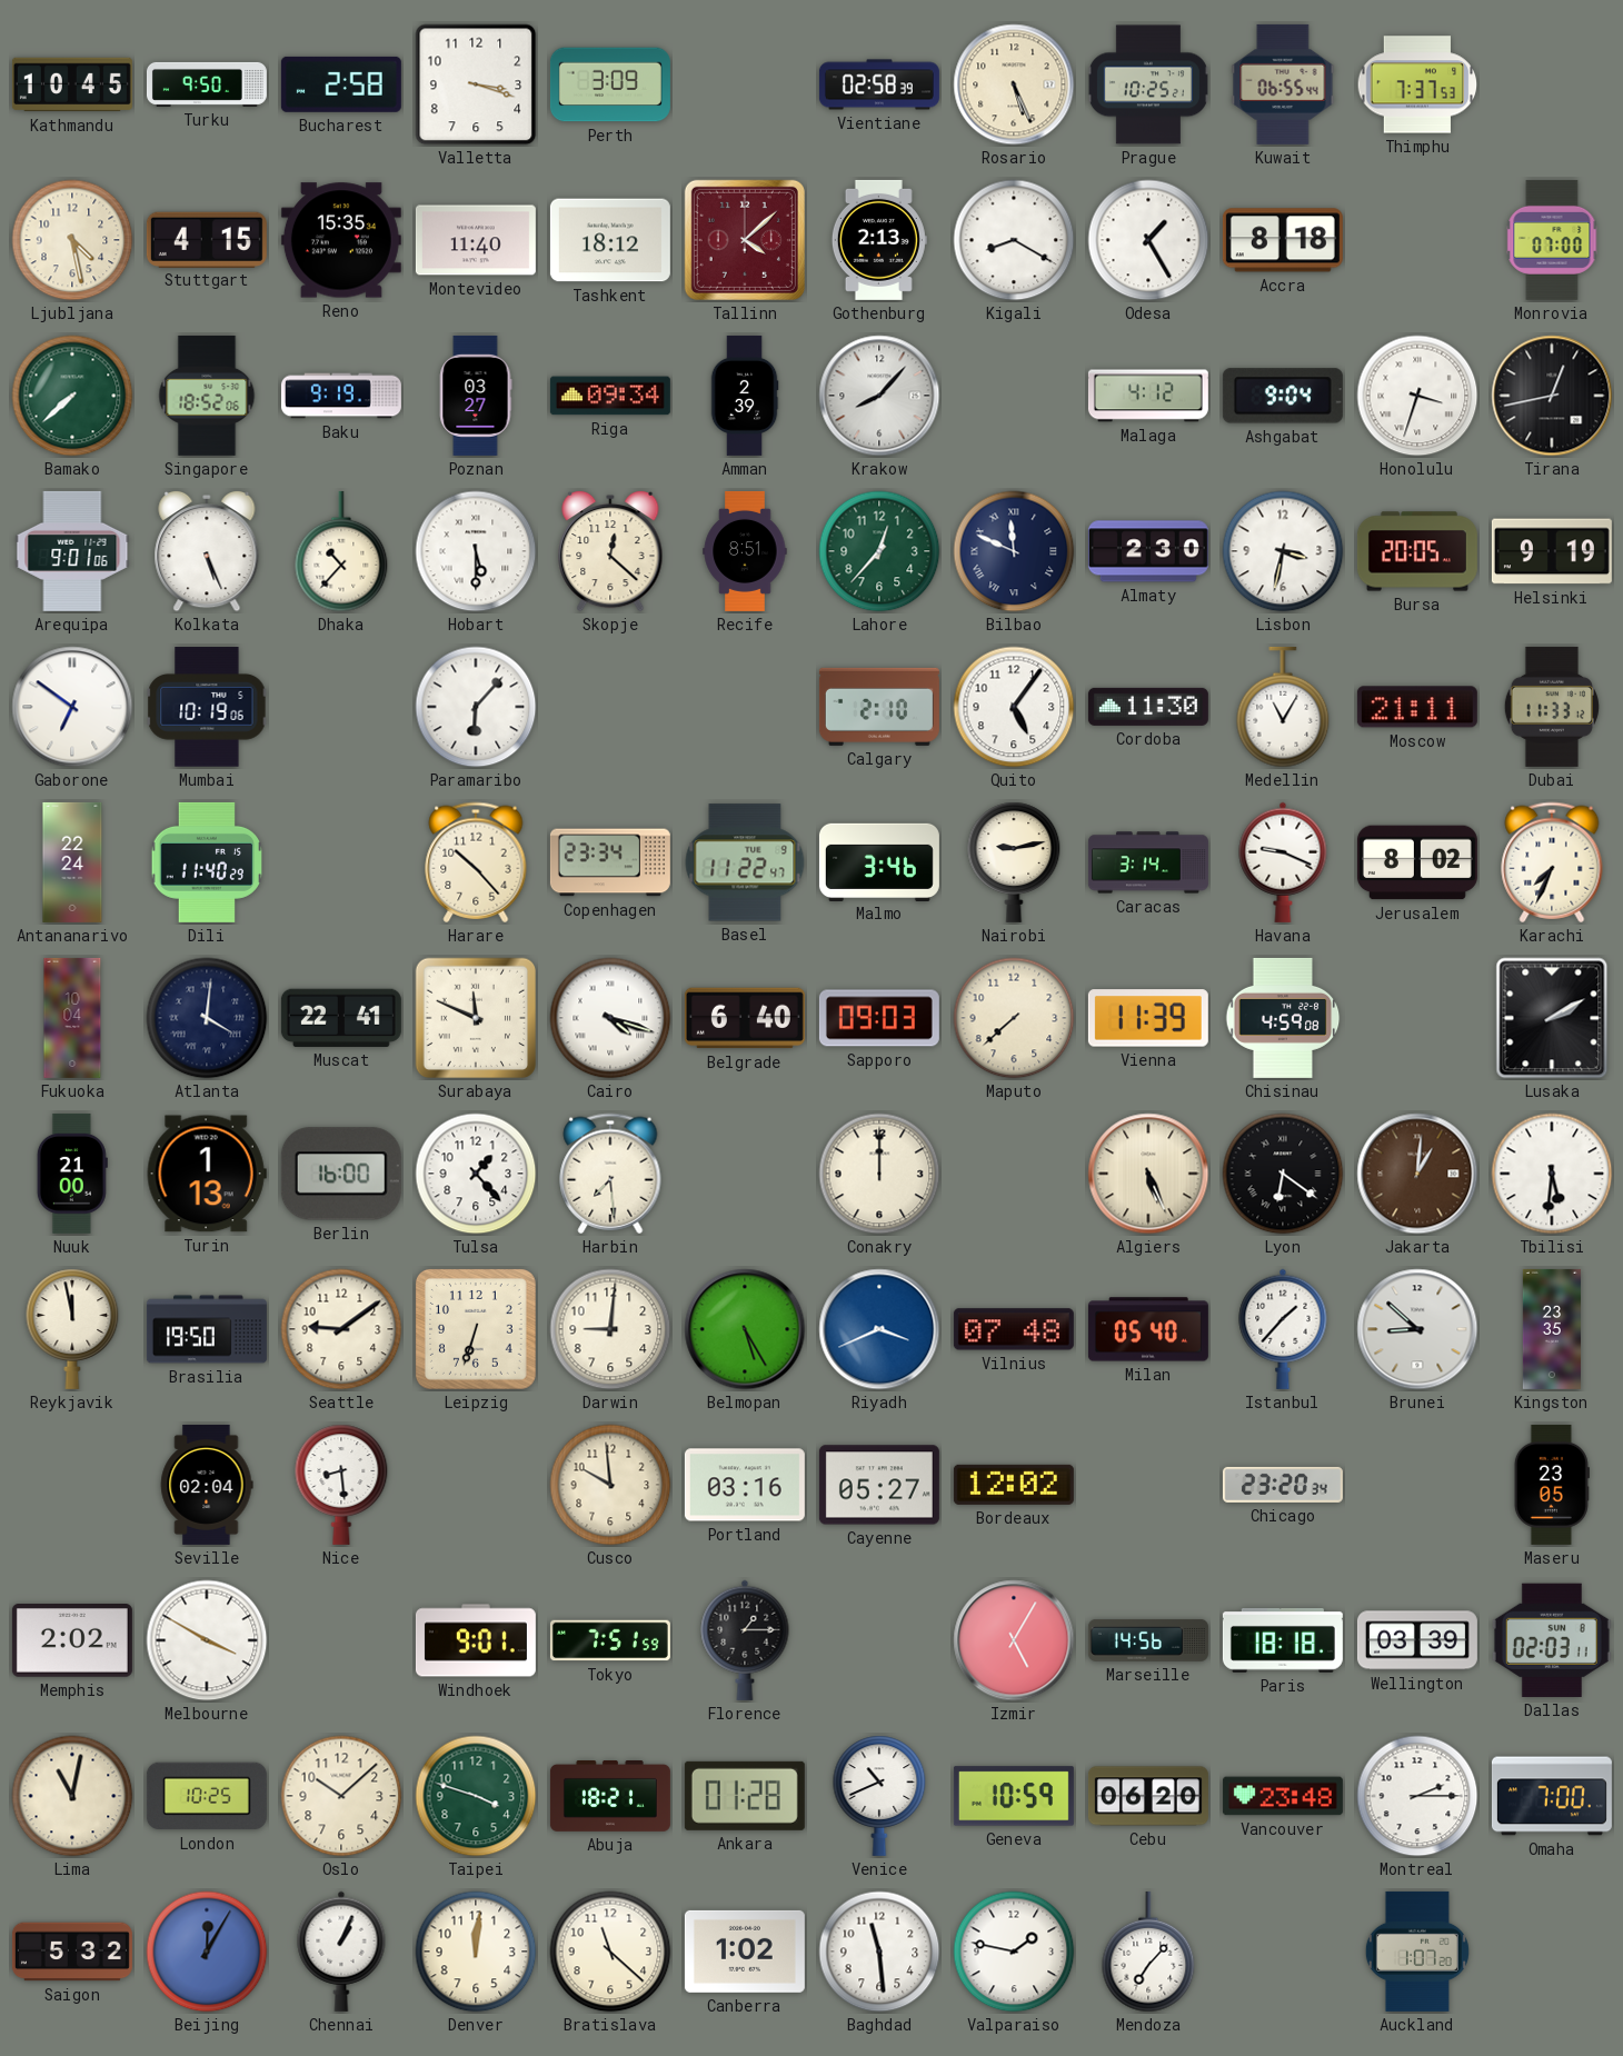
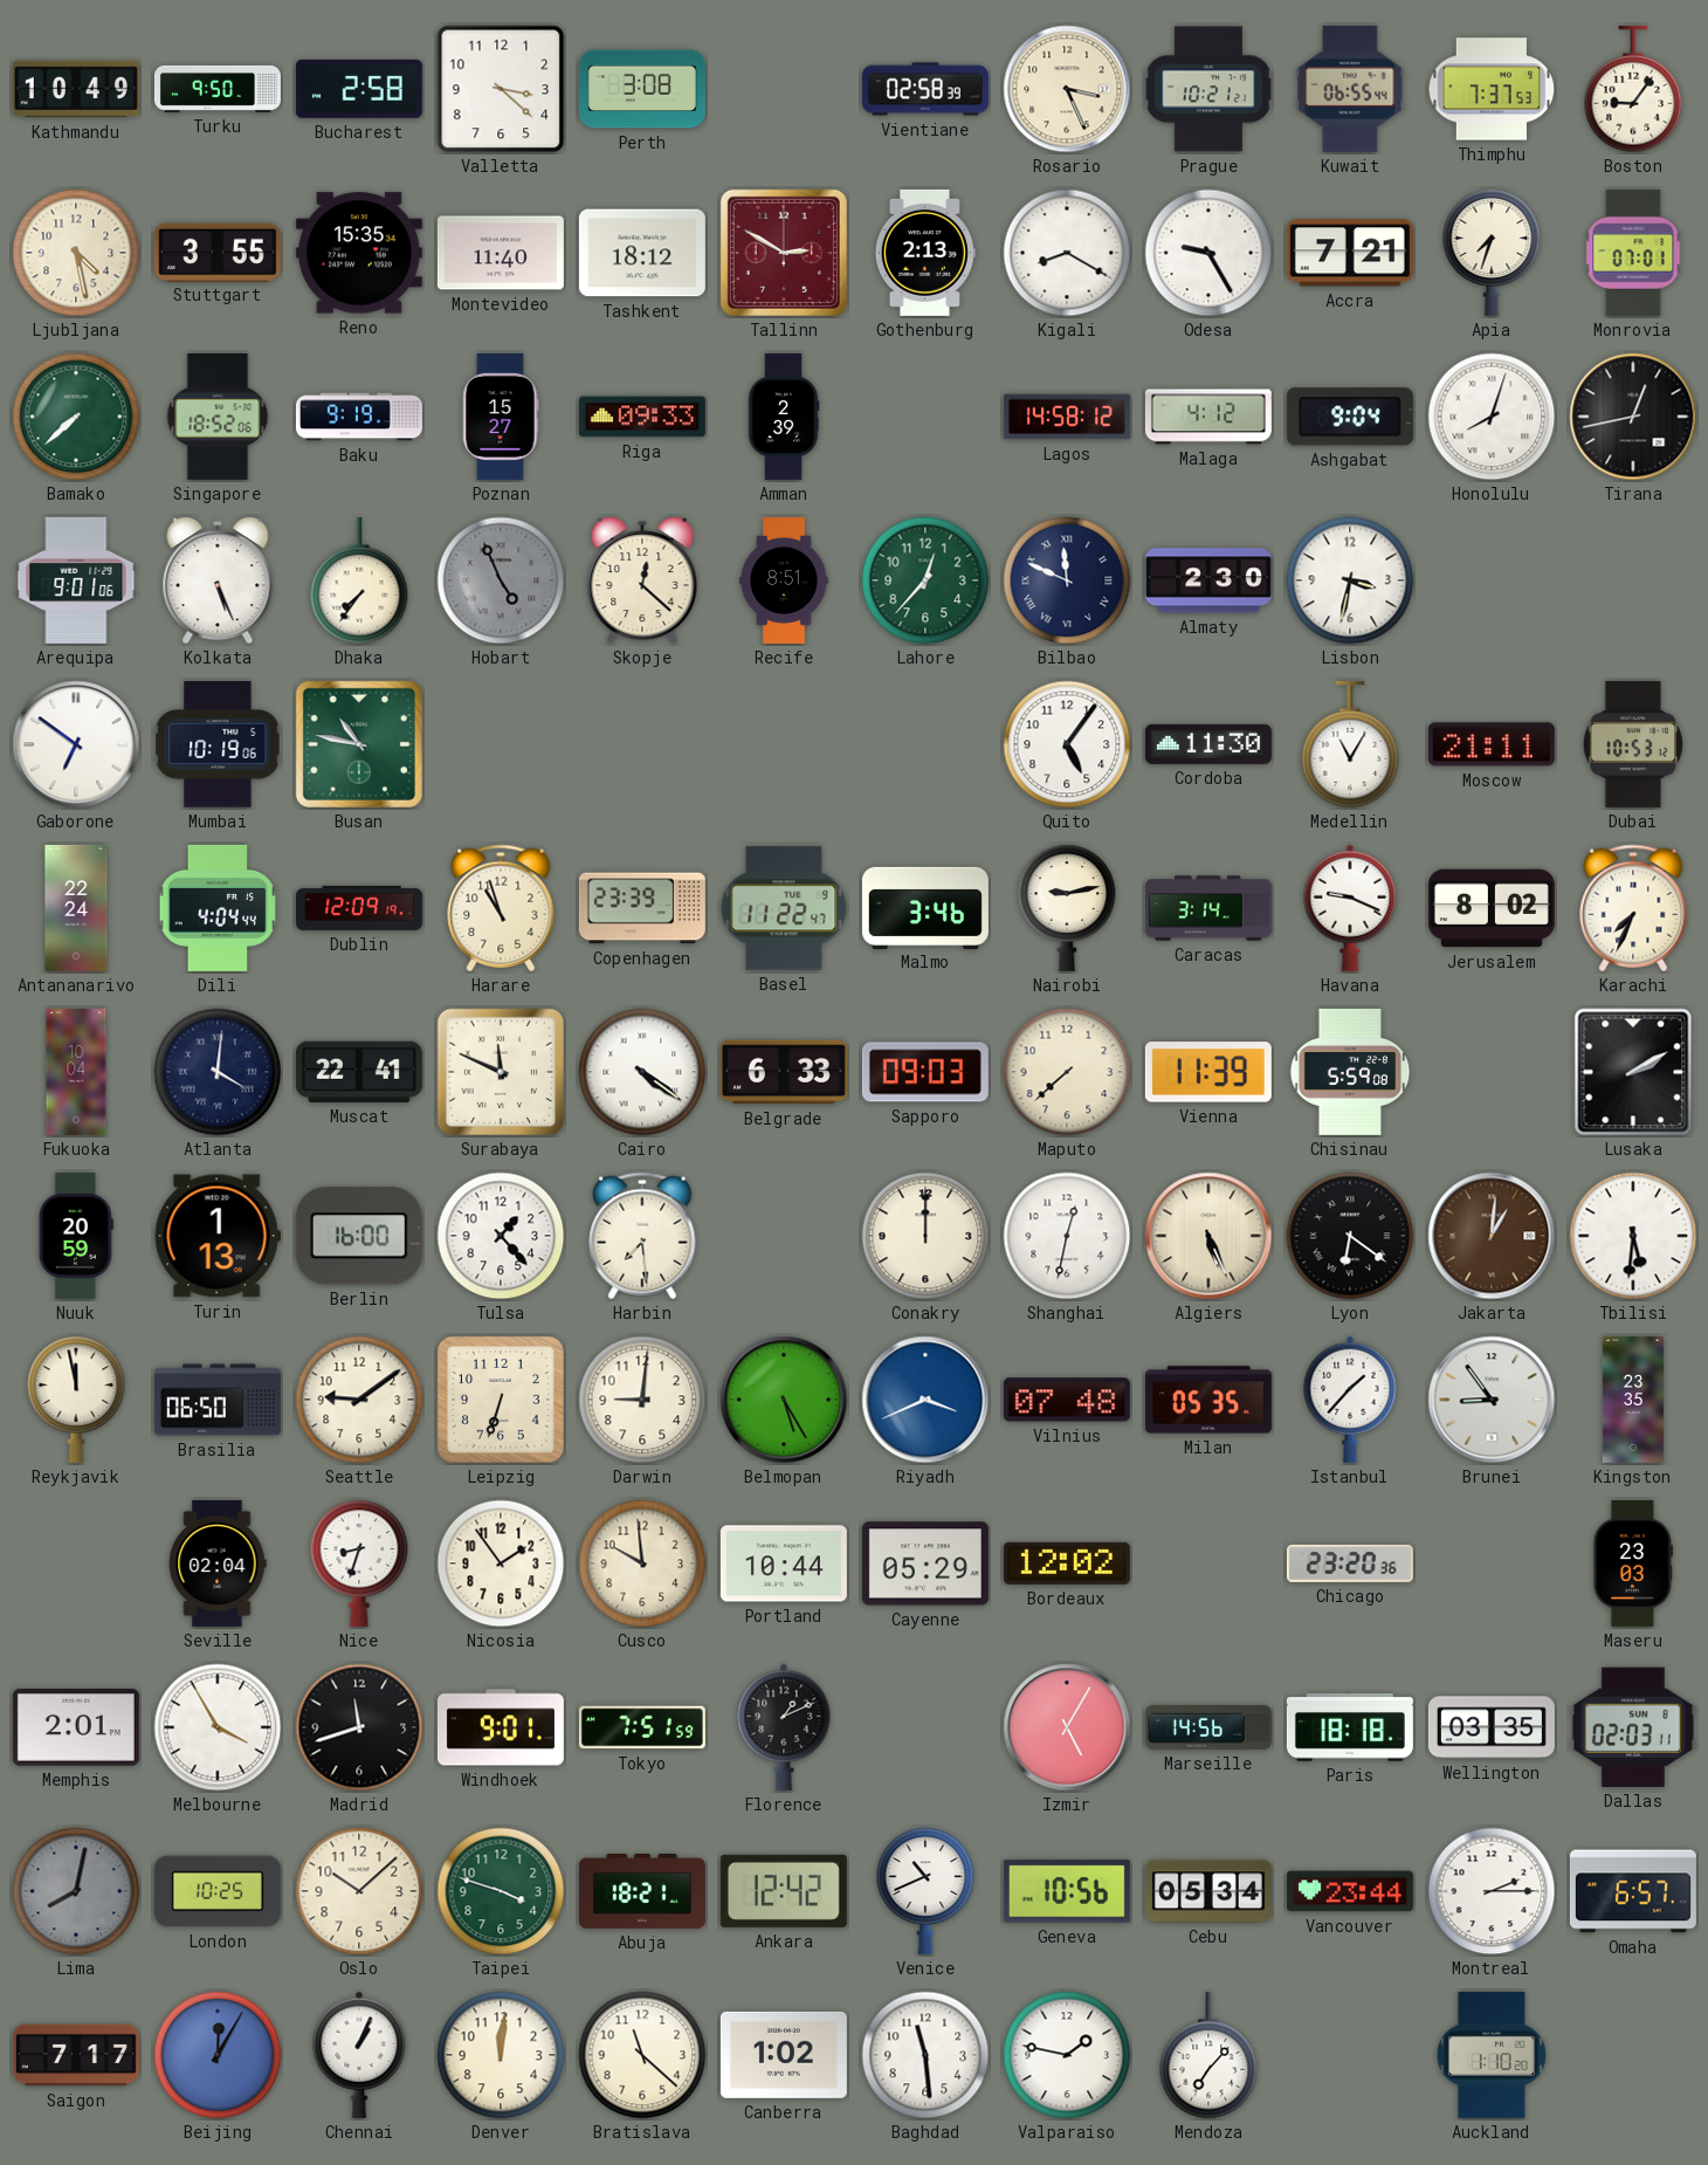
Kathmandu: 10:45 -> 10:49
Valletta: 3:18 -> 3:22
Perth: 3:09 -> 3:08
Rosario: 5:26 -> 3:26
Prague: 10:25 -> 10:21
Boston: none -> 9:06
Stuttgart: 4:15 -> 3:55
Tallinn: 4:08 -> 2:50
Odesa: 1:25 -> 9:25
Accra: 8:18 -> 7:21
Apia: none -> 7:33
Monrovia: 07:00 -> 07:01
Poznan: 03:27 -> 15:27
Riga: 09:34 -> 09:33
Krakow: 8:07 -> none
Lagos: none -> 14:58
Honolulu: 3:33 -> 8:03
Dhaka: 10:37 -> 7:36
Hobart: 5:30 -> 4:56
Hobart dial: white -> grey
Bursa: 20:05 -> none
Helsinki: 9:19 -> none
Busan: none -> 10:47
Paramaribo: 6:07 -> none
Calgary: 2:10 -> none
Dubai: 11:33 -> 10:53
Dili: 11:40 -> 4:04
Dublin: none -> 12:09
Harare: 10:23 -> 10:57
Copenhagen: 23:34 -> 23:39
Cairo: 4:18 -> 4:21
Belgrade: 6:40 -> 6:33
Chisinau: 4:59 -> 5:59
Nuuk: 21:00 -> 20:59
Shanghai: none -> 12:32
Brasilia: 19:50 -> 06:50
Milan: 05:40 -> 05:35
Brunei: 8:52 -> 8:54
Nice: 8:29 -> 8:33
Nicosia: none -> 1:54
Portland: 03:16 -> 10:44
Cayenne: 05:27 -> 05:29
Chicago: 23:20:34 -> 23:20:36
Maseru: 23:05 -> 23:03
Memphis: 2:02 -> 2:01
Melbourne: 3:50 -> 3:55
Madrid: none -> 11:42
Florence: 1:15 -> 1:11
Wellington: 03:39 -> 03:35
Lima: 11:02 -> 8:02
Lima dial: cream -> grey
Ankara: 01:28 -> 12:42
Geneva: 10:59 -> 10:56
Cebu: 06:20 -> 05:34
Vancouver: 23:48 -> 23:44
Omaha: 7:00 -> 6:57
Saigon: 5:32 -> 7:17
Auckland: 1:07 -> 1:10
